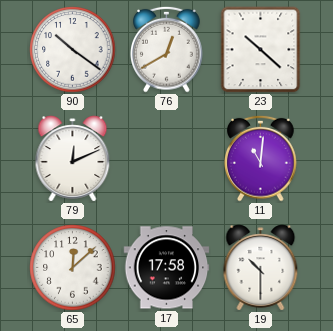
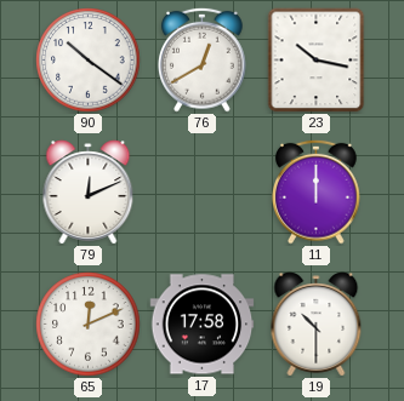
23: 10:22 -> 10:17
11: 11:01 -> 12:00
65: 12:08 -> 12:11
